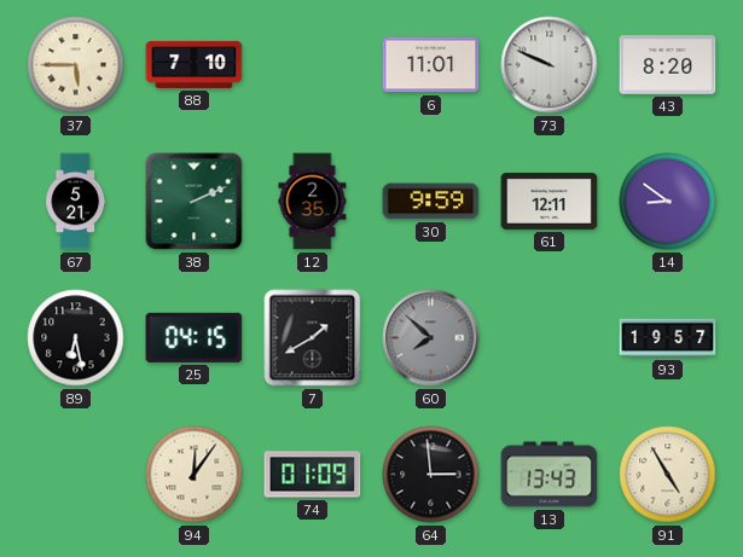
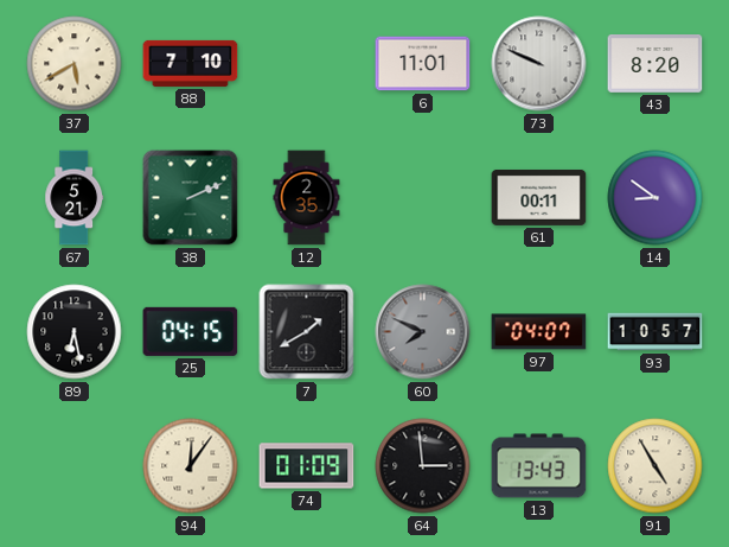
37: 5:45 -> 5:40
30: 9:59 -> none
61: 12:11 -> 00:11
60: 7:52 -> 7:49
97: none -> 04:07
93: 19:57 -> 10:57
